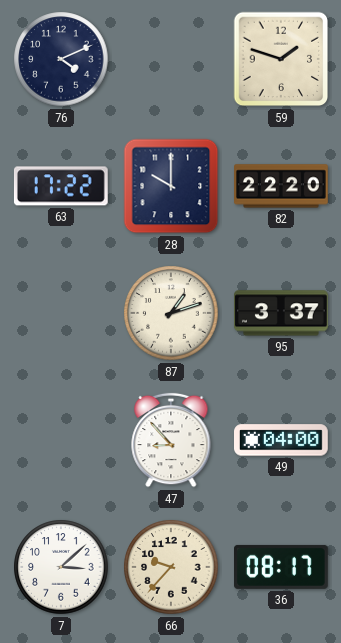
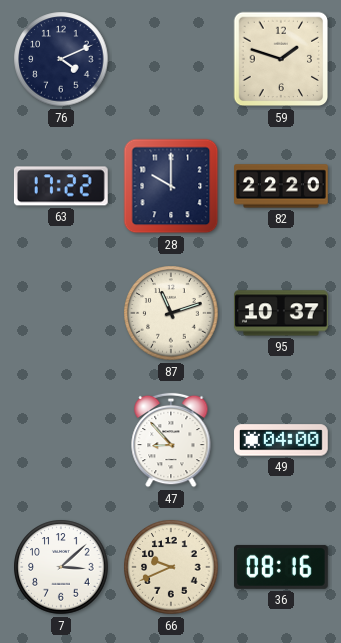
87: 1:12 -> 11:12
95: 3:37 -> 10:37
66: 9:37 -> 9:41
36: 08:17 -> 08:16
